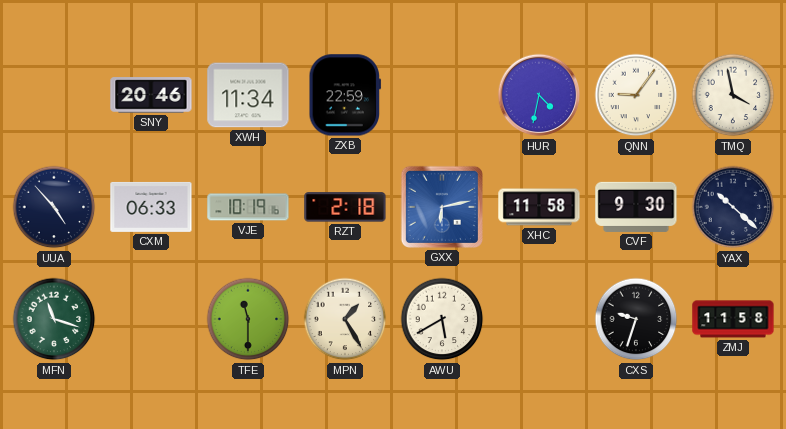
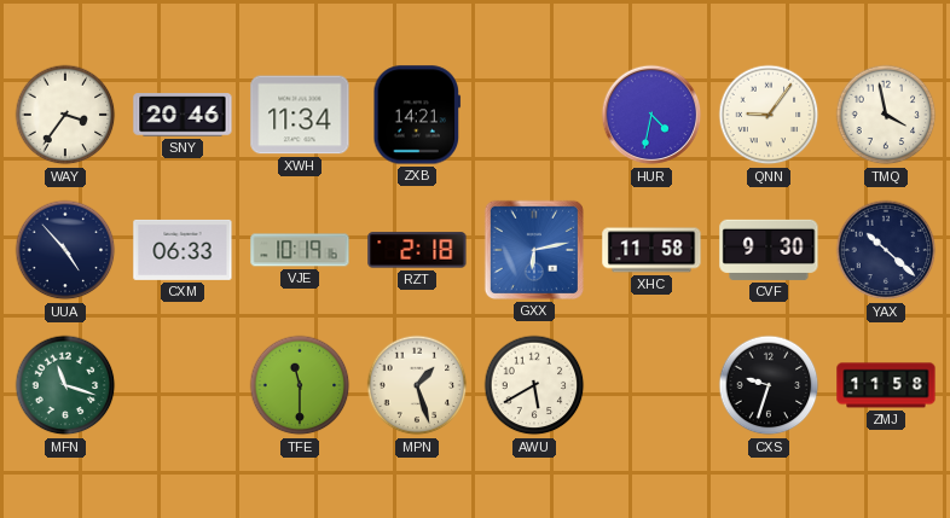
WAY: none -> 3:36
ZXB: 22:59 -> 14:21
MPN: 1:25 -> 1:27
